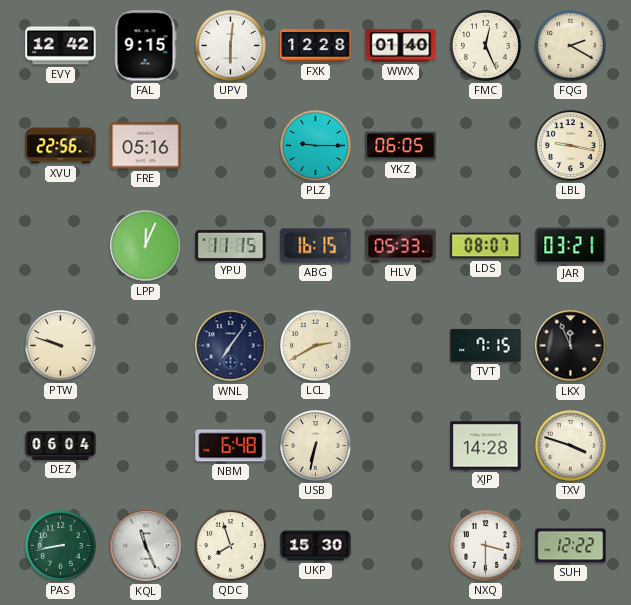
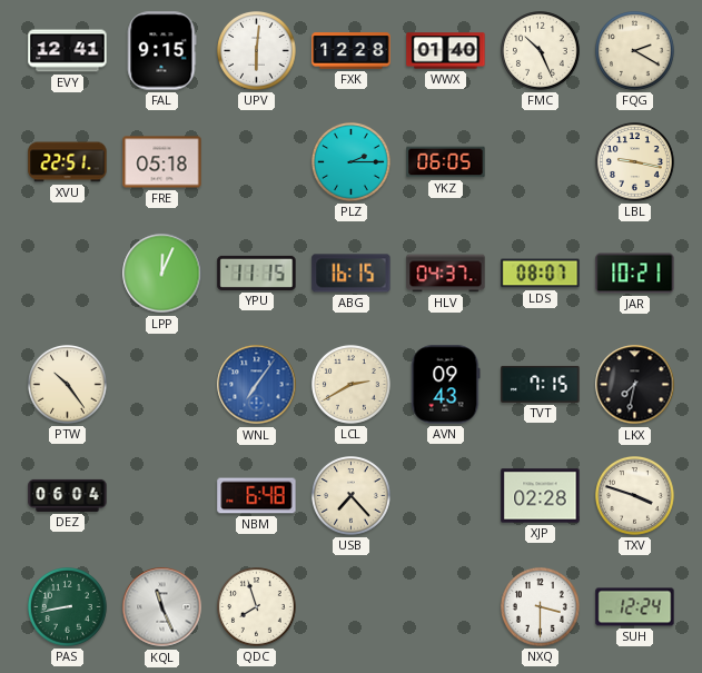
EVY: 12:42 -> 12:41
FMC: 12:26 -> 10:26
XVU: 22:56 -> 22:51
FRE: 05:16 -> 05:18
PLZ: 9:15 -> 2:15
HLV: 05:33 -> 04:37
JAR: 03:21 -> 10:21
PTW: 9:48 -> 10:24
WNL dial: navy -> blue
AVN: none -> 09:43
LKX: 11:56 -> 7:32
USB: 6:32 -> 7:23
XJP: 14:28 -> 02:28
UKP: 15:30 -> none
SUH: 12:22 -> 12:24
